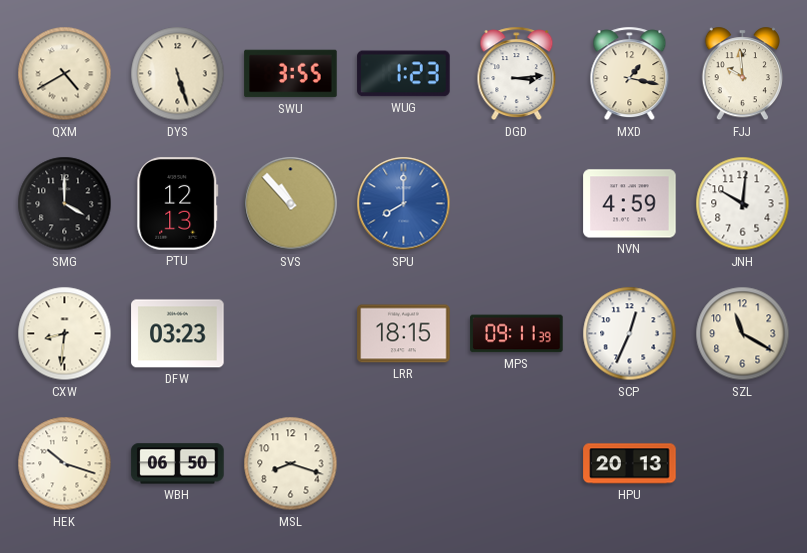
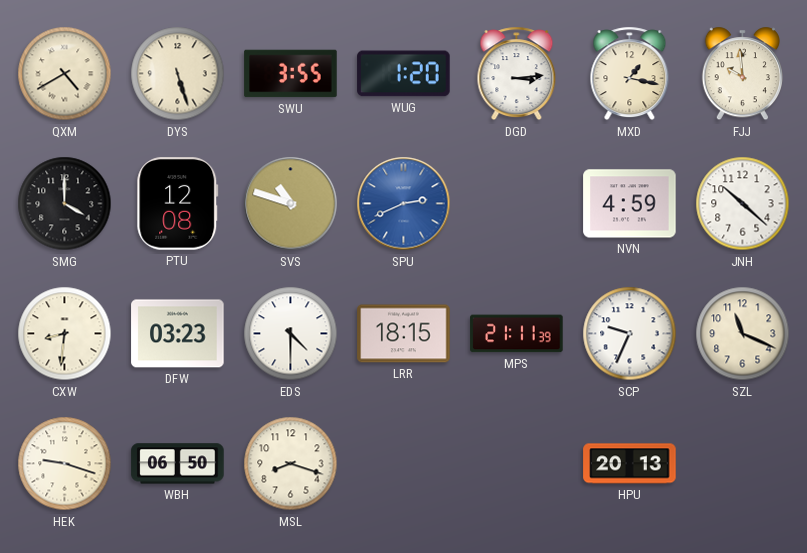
WUG: 1:23 -> 1:20
PTU: 12:13 -> 12:08
SVS: 10:53 -> 10:48
SPU: 8:00 -> 2:41
JNH: 10:01 -> 10:22
EDS: none -> 4:30
MPS: 09:11 -> 21:11
SCP: 12:34 -> 9:34
SZL: 11:20 -> 11:19
HEK: 10:18 -> 9:18
